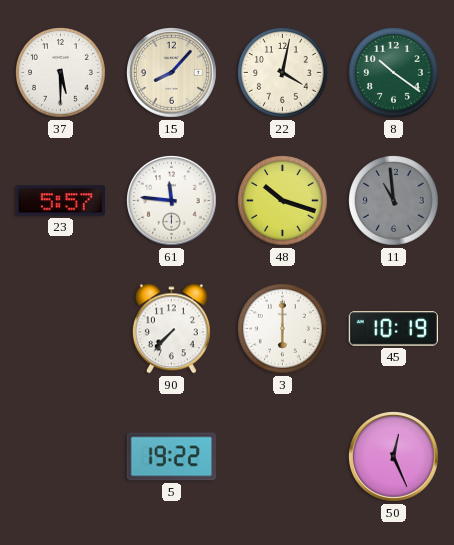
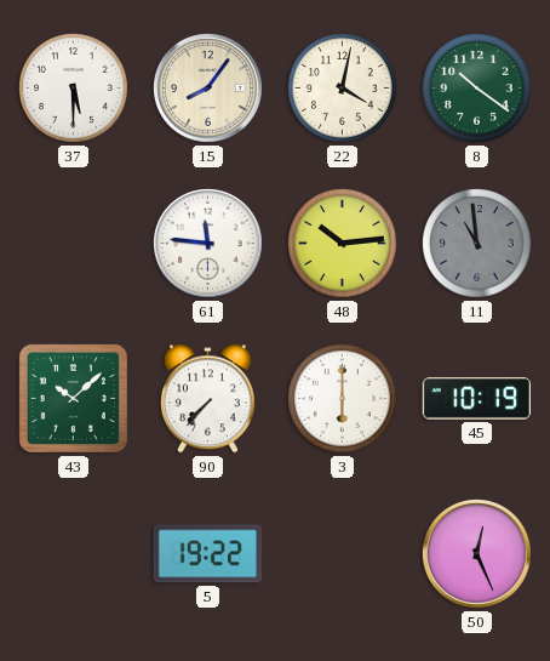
15: 8:07 -> 8:06
23: 5:57 -> none
48: 10:18 -> 10:14
43: none -> 10:08
